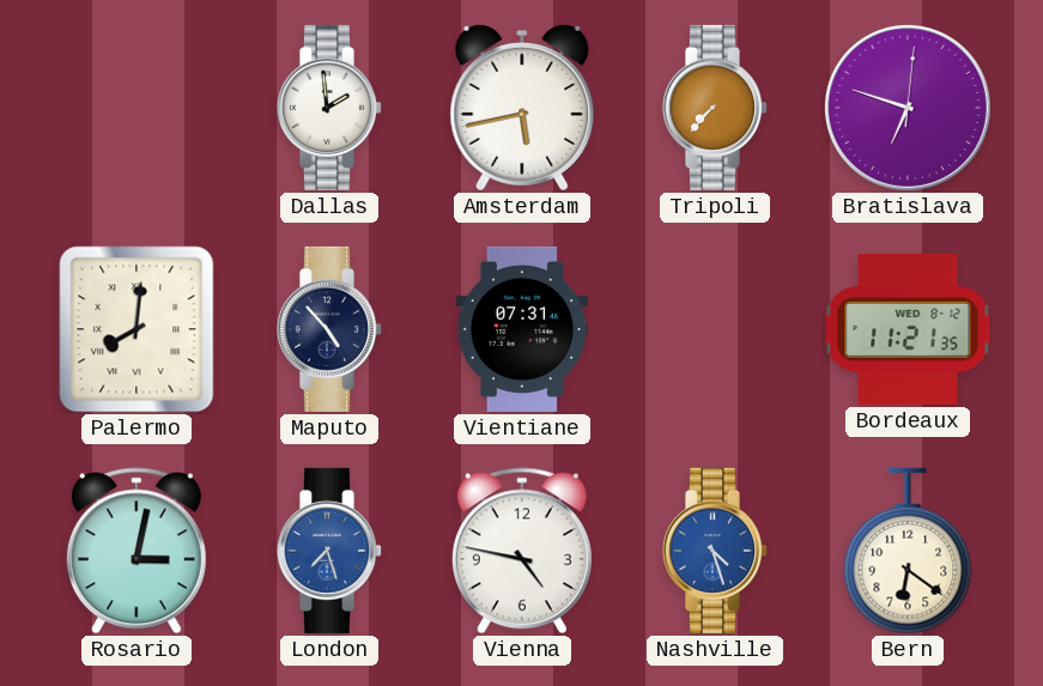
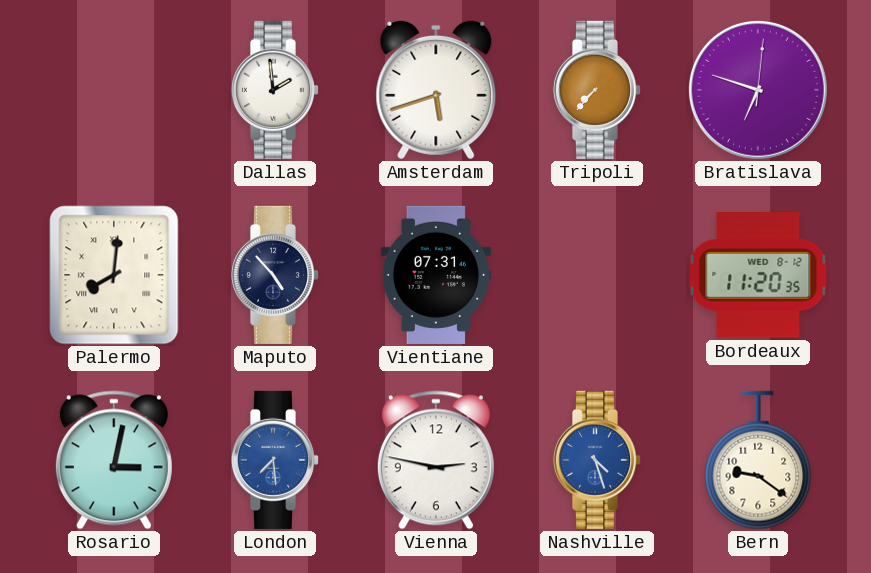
Amsterdam: 5:43 -> 5:42
Bordeaux: 11:21 -> 11:20
London: 7:27 -> 7:29
Vienna: 4:47 -> 2:47
Bern: 6:21 -> 9:21
